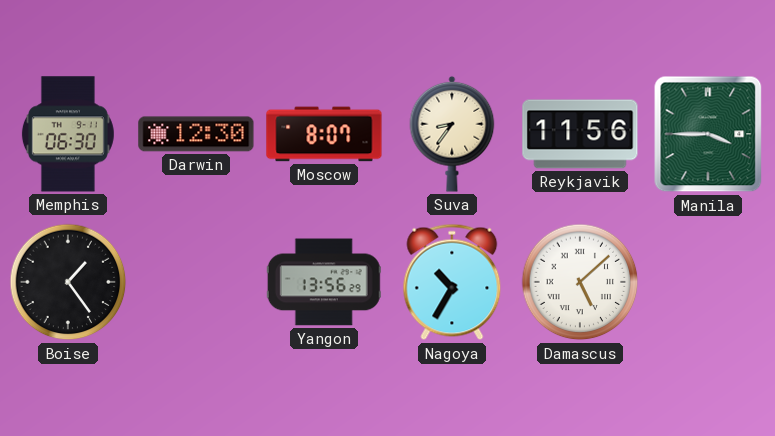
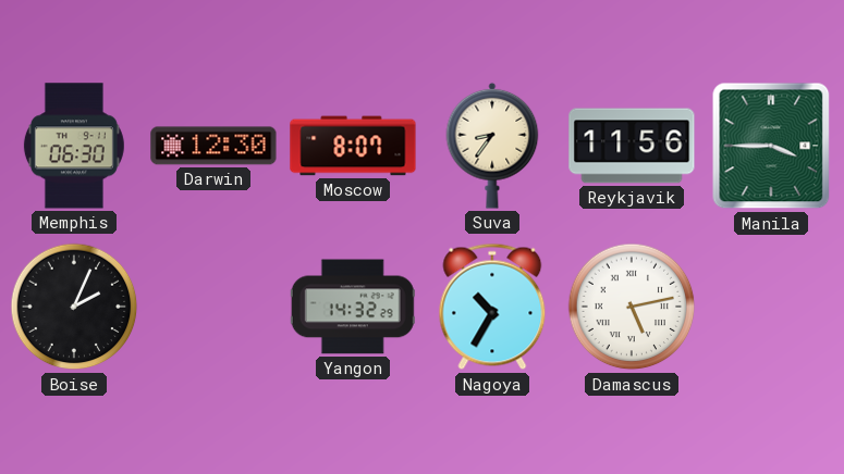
Boise: 1:24 -> 2:04
Yangon: 13:56 -> 14:32
Damascus: 5:08 -> 5:13
